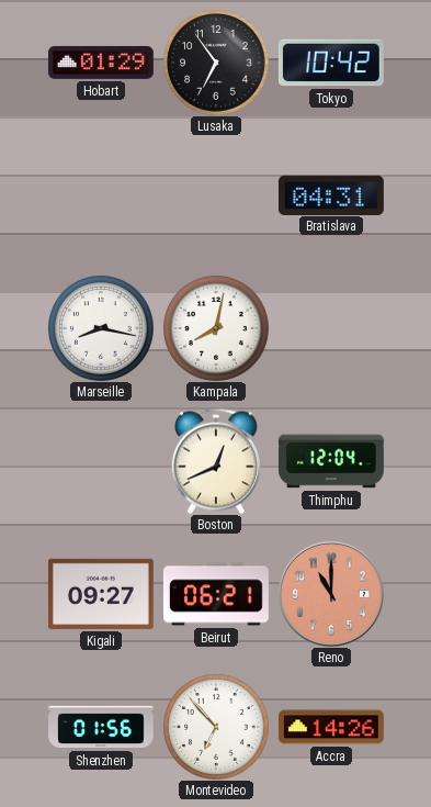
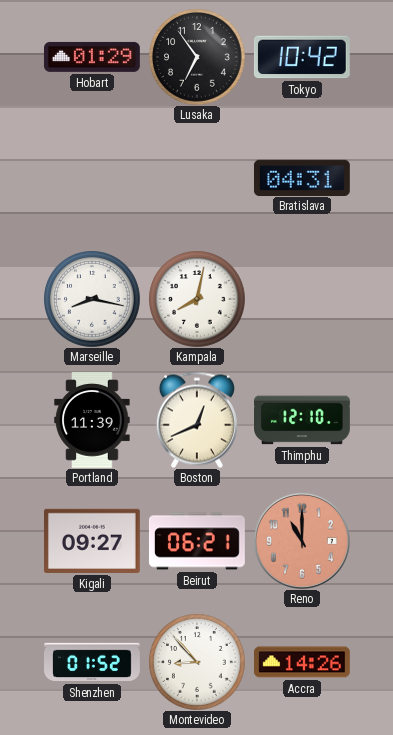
Portland: none -> 11:39
Thimphu: 12:04 -> 12:10
Shenzhen: 01:56 -> 01:52
Montevideo: 6:53 -> 8:53
